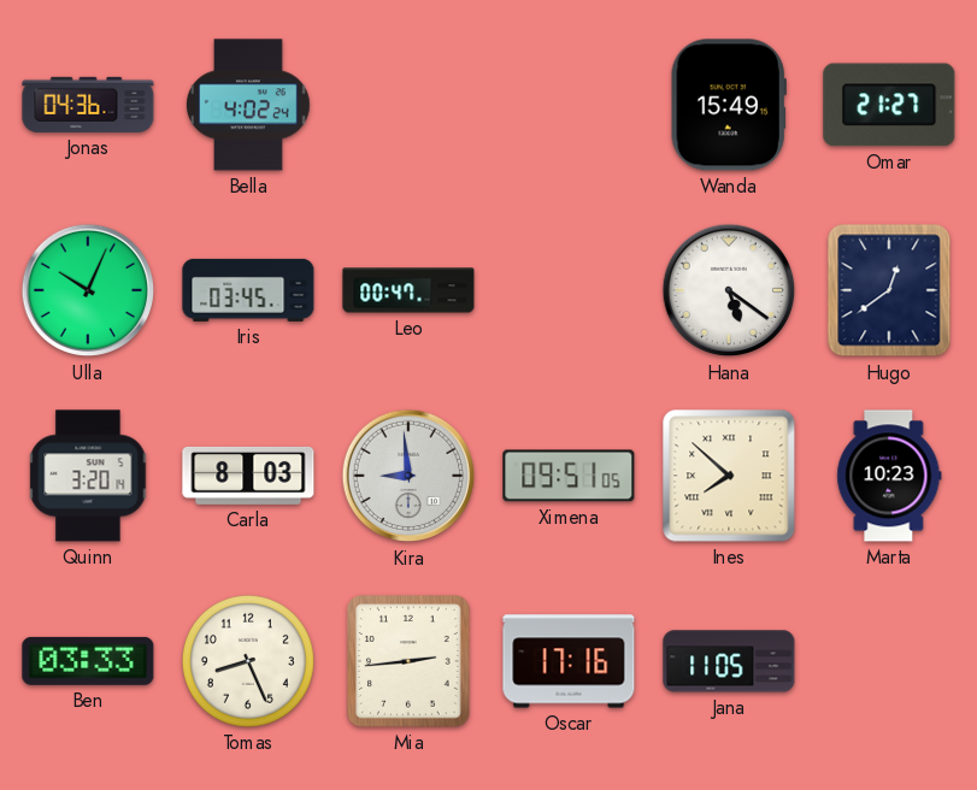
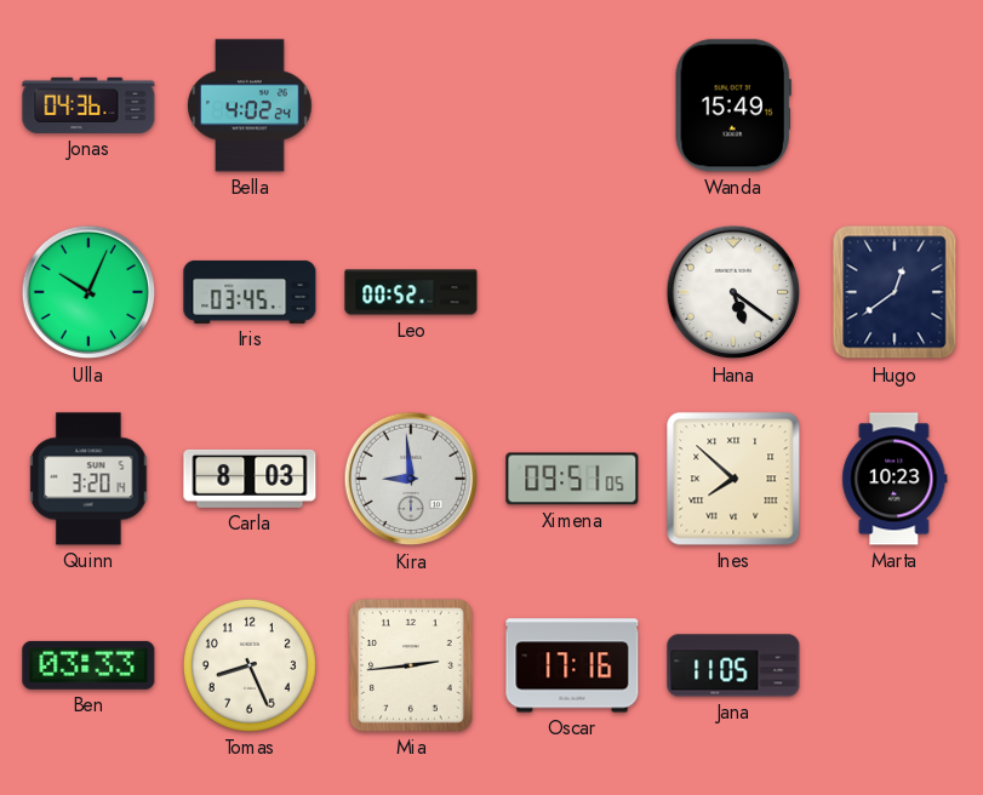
Omar: 21:27 -> none
Leo: 00:47 -> 00:52
